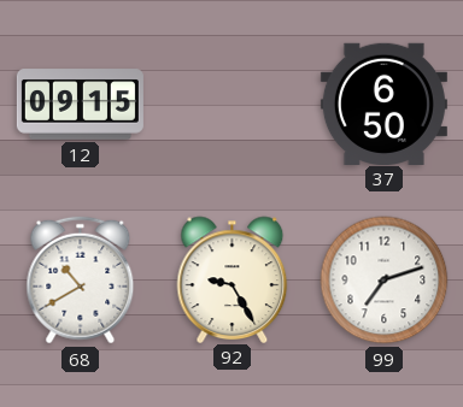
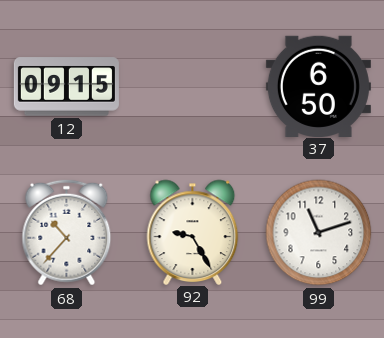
68: 10:40 -> 10:37
99: 7:12 -> 11:12
